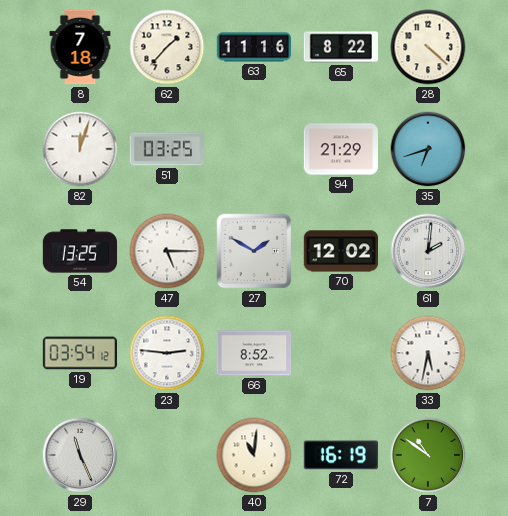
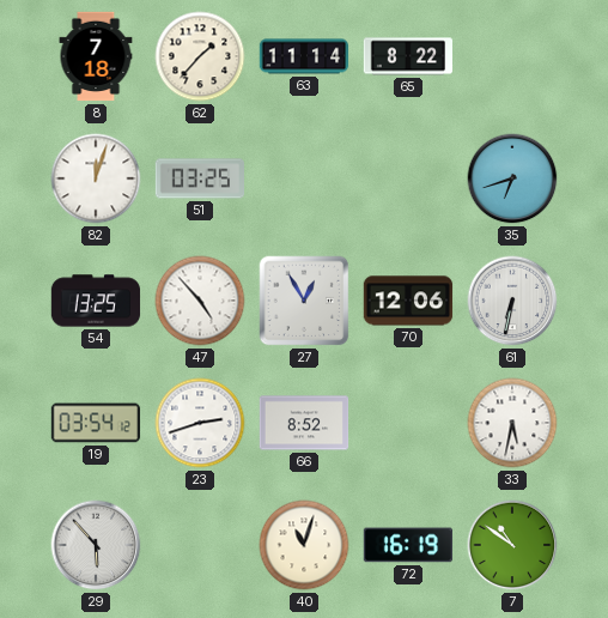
63: 11:16 -> 11:14
28: 4:22 -> none
94: 21:29 -> none
47: 5:15 -> 4:53
27: 1:50 -> 12:55
70: 12:02 -> 12:06
61: 2:01 -> 6:32
23: 2:46 -> 2:42
29: 11:26 -> 5:53
40: 11:01 -> 11:03
